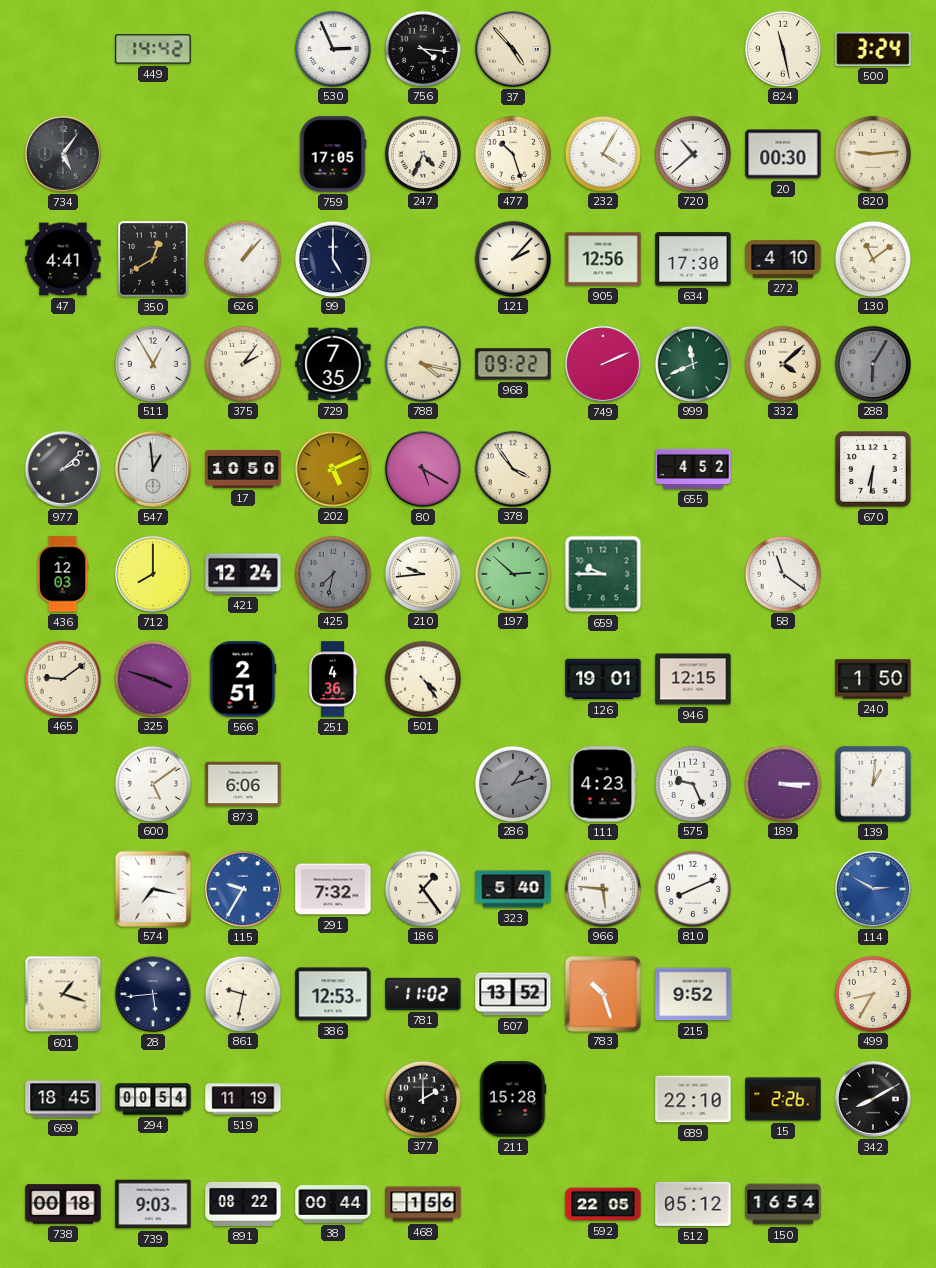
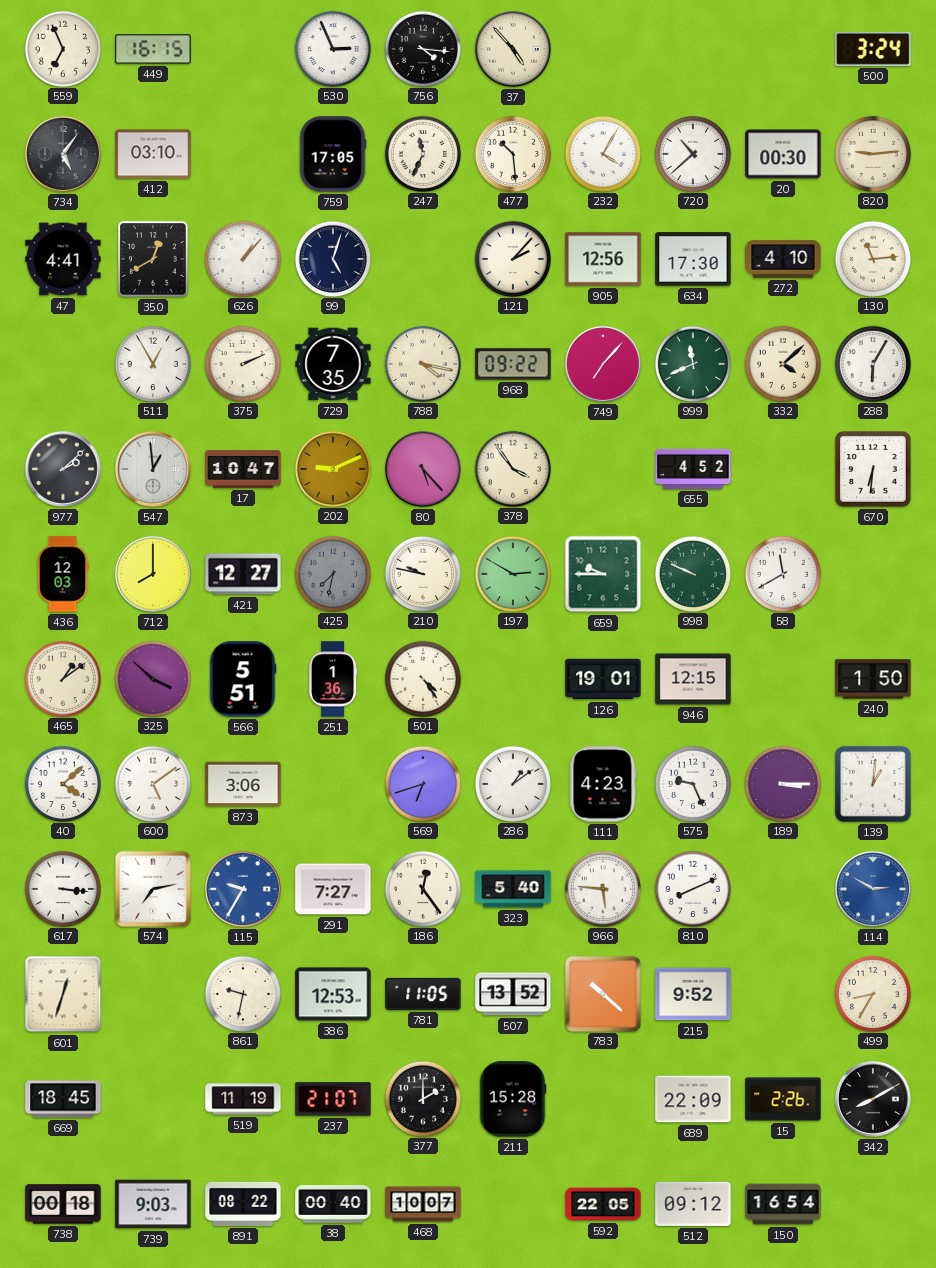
559: none -> 6:56
449: 14:42 -> 16:15
824: 11:28 -> none
412: none -> 03:10
247: 4:34 -> 11:34
477: 10:27 -> 10:29
99: 5:00 -> 5:03
130: 11:09 -> 11:14
375: 2:06 -> 2:11
749: 2:11 -> 7:07
288 dial: grey -> white
17: 10:50 -> 10:47
202: 5:11 -> 9:11
80: 5:20 -> 5:23
421: 12:24 -> 12:27
210: 9:44 -> 9:47
197: 2:52 -> 2:50
998: none -> 9:49
58: 11:21 -> 11:40
465: 9:09 -> 1:09
325: 3:48 -> 3:52
566: 2:51 -> 5:51
251: 4:36 -> 1:36
40: none -> 4:08
873: 6:06 -> 3:06
569: none -> 6:42
286: 1:12 -> 1:09
286 dial: grey -> white
617: none -> 3:16
574: 7:17 -> 7:13
291: 7:32 -> 7:27
186: 1:24 -> 12:24
601: 1:18 -> 12:33
28: 5:44 -> none
781: 11:02 -> 11:05
783: 10:27 -> 10:22
294: 00:54 -> none
237: none -> 21:07
689: 22:10 -> 22:09
38: 00:44 -> 00:40
468: 1:56 -> 10:07
512: 05:12 -> 09:12
